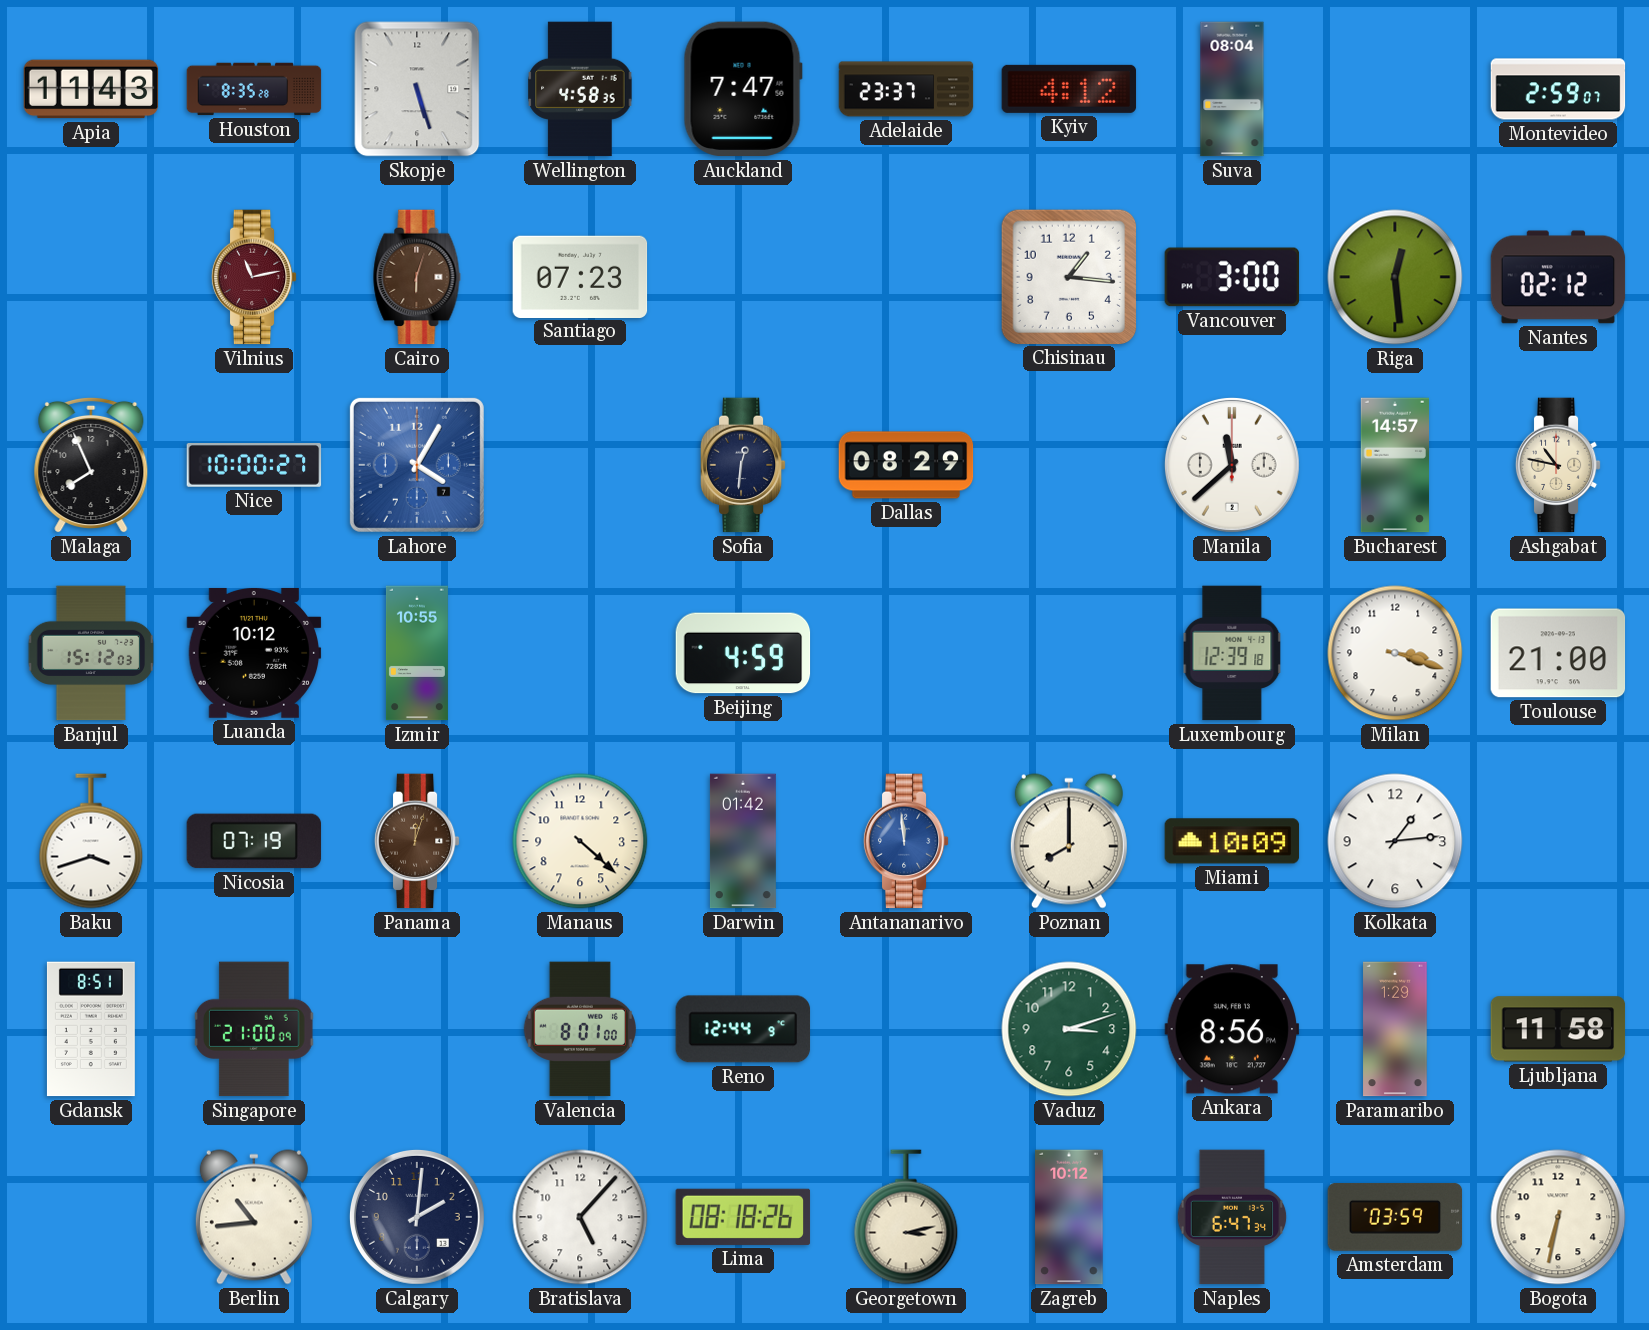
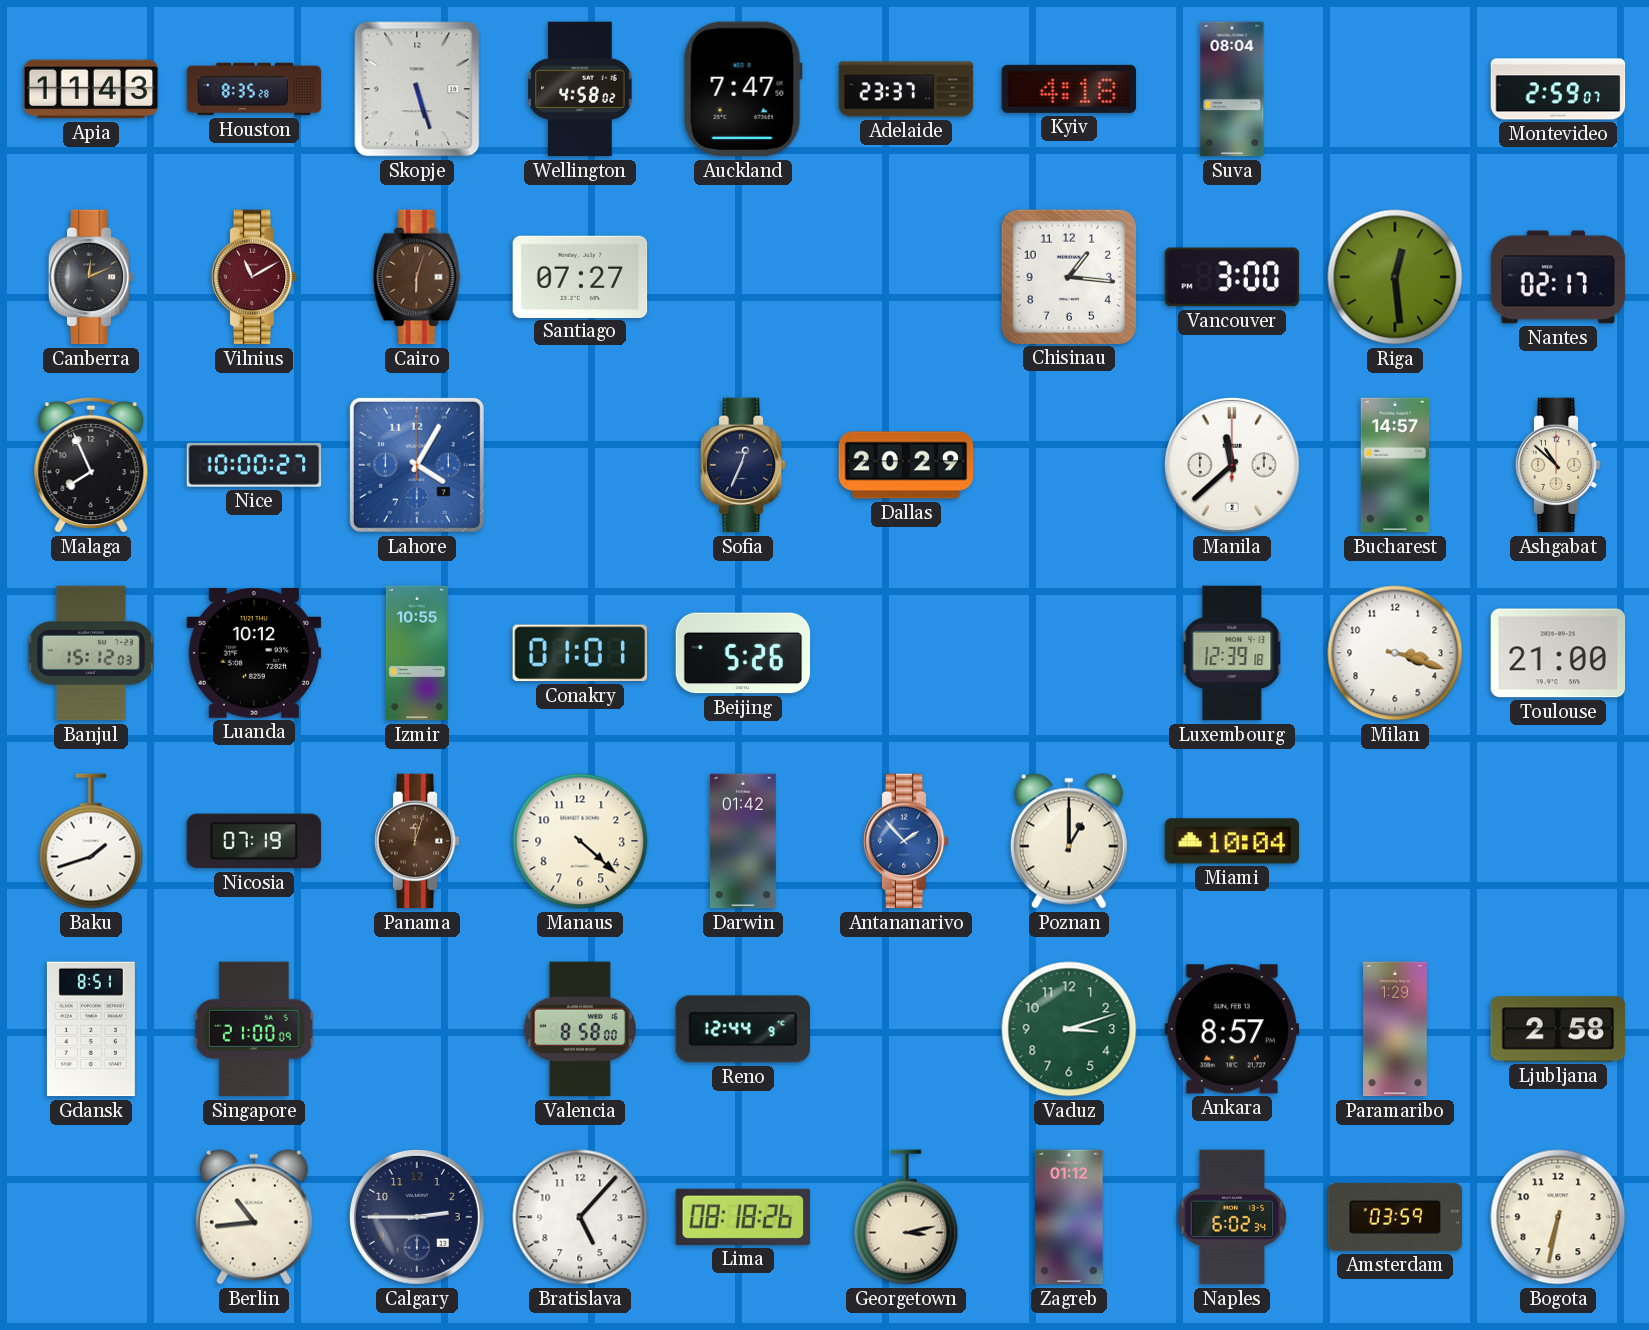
Wellington: 4:58:35 -> 4:58:02
Kyiv: 4:12 -> 4:18
Canberra: none -> 12:11
Vilnius: 11:13 -> 11:10
Santiago: 07:23 -> 07:27
Nantes: 02:12 -> 02:17
Sofia: 12:31 -> 12:34
Dallas: 08:29 -> 20:29
Ashgabat: 10:47 -> 10:52
Conakry: none -> 01:01
Beijing: 4:59 -> 5:26
Baku: 3:42 -> 1:42
Antananarivo: 11:59 -> 1:53
Poznan: 8:00 -> 1:00
Miami: 10:09 -> 10:04
Kolkata: 1:14 -> none
Valencia: 8:01 -> 8:58
Ankara: 8:56 -> 8:57
Ljubljana: 11:58 -> 2:58
Calgary: 2:01 -> 2:45
Zagreb: 10:12 -> 01:12
Naples: 6:47 -> 6:02
